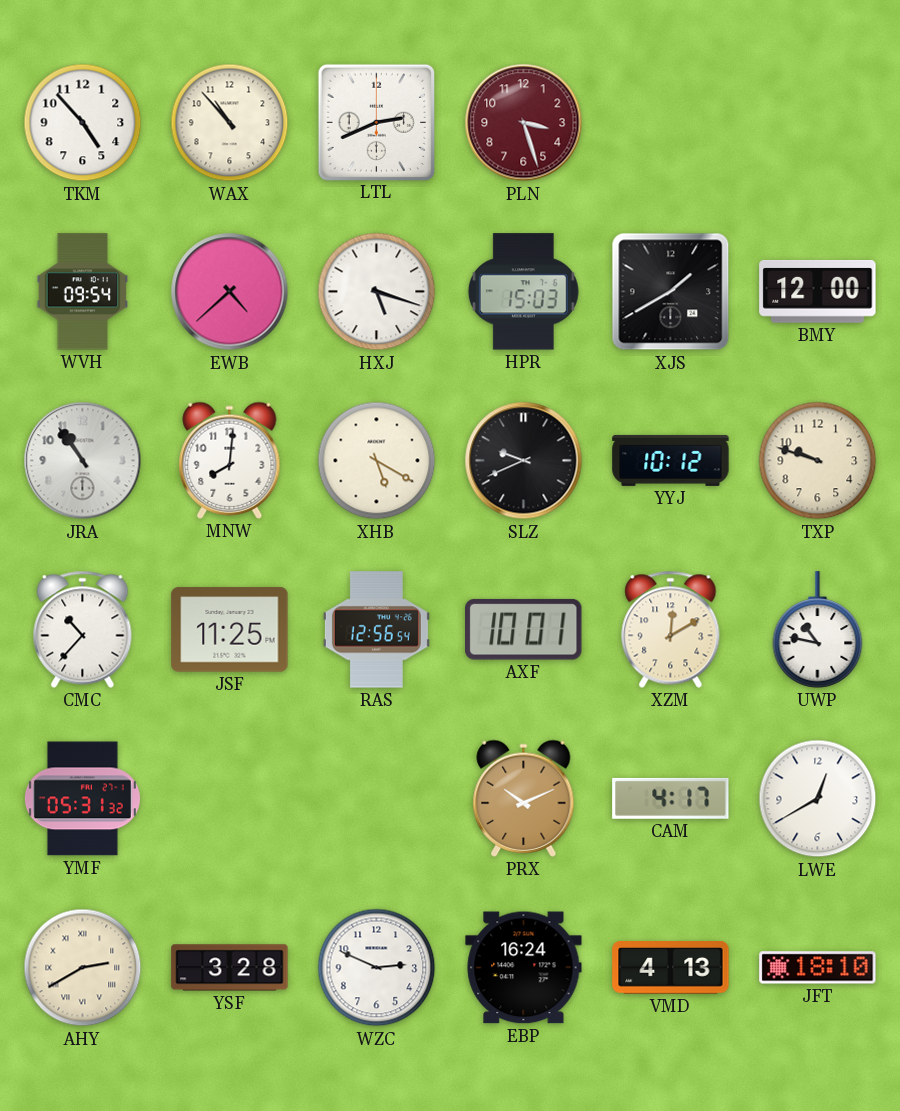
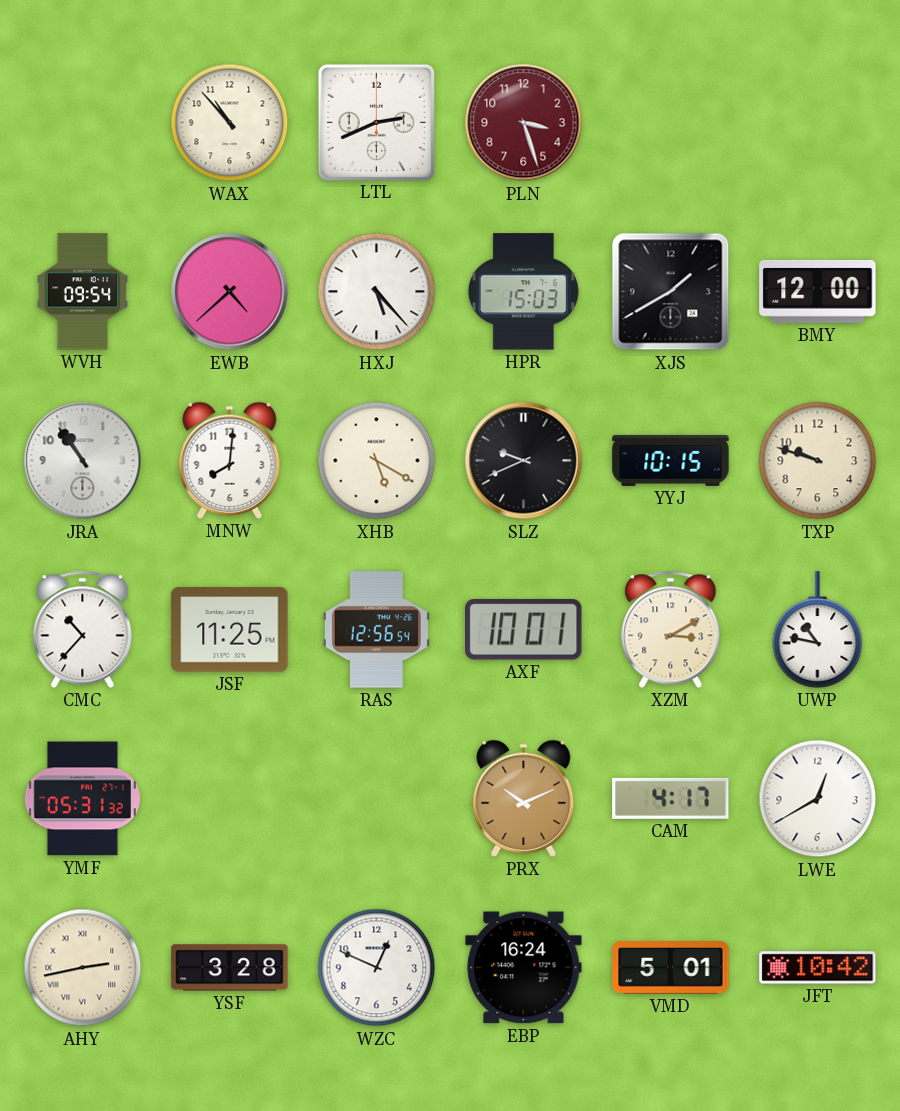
TKM: 4:53 -> none
HXJ: 5:18 -> 5:23
YYJ: 10:12 -> 10:15
XZM: 12:10 -> 3:10
AHY: 2:40 -> 2:43
WZC: 2:49 -> 12:49
VMD: 4:13 -> 5:01
JFT: 18:10 -> 10:42
